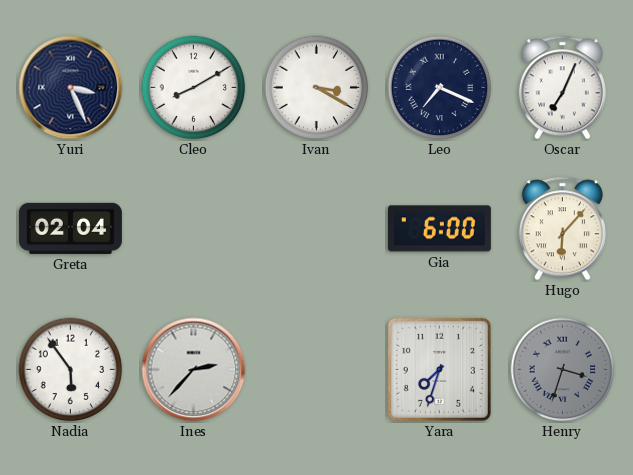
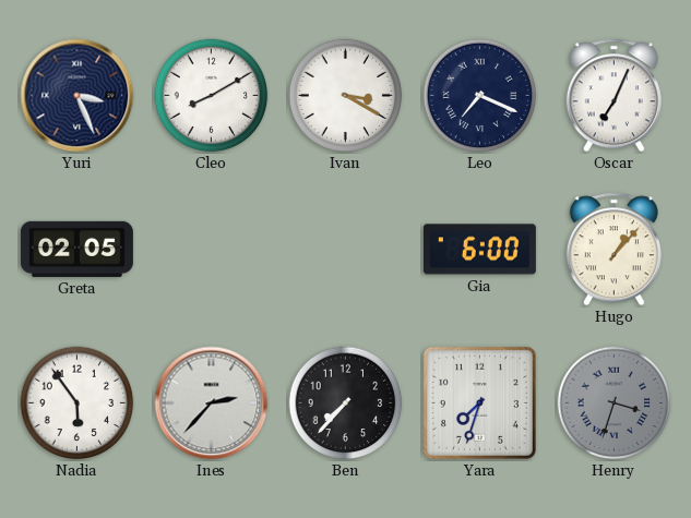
Greta: 02:04 -> 02:05
Hugo: 6:07 -> 1:07
Ben: none -> 7:37
